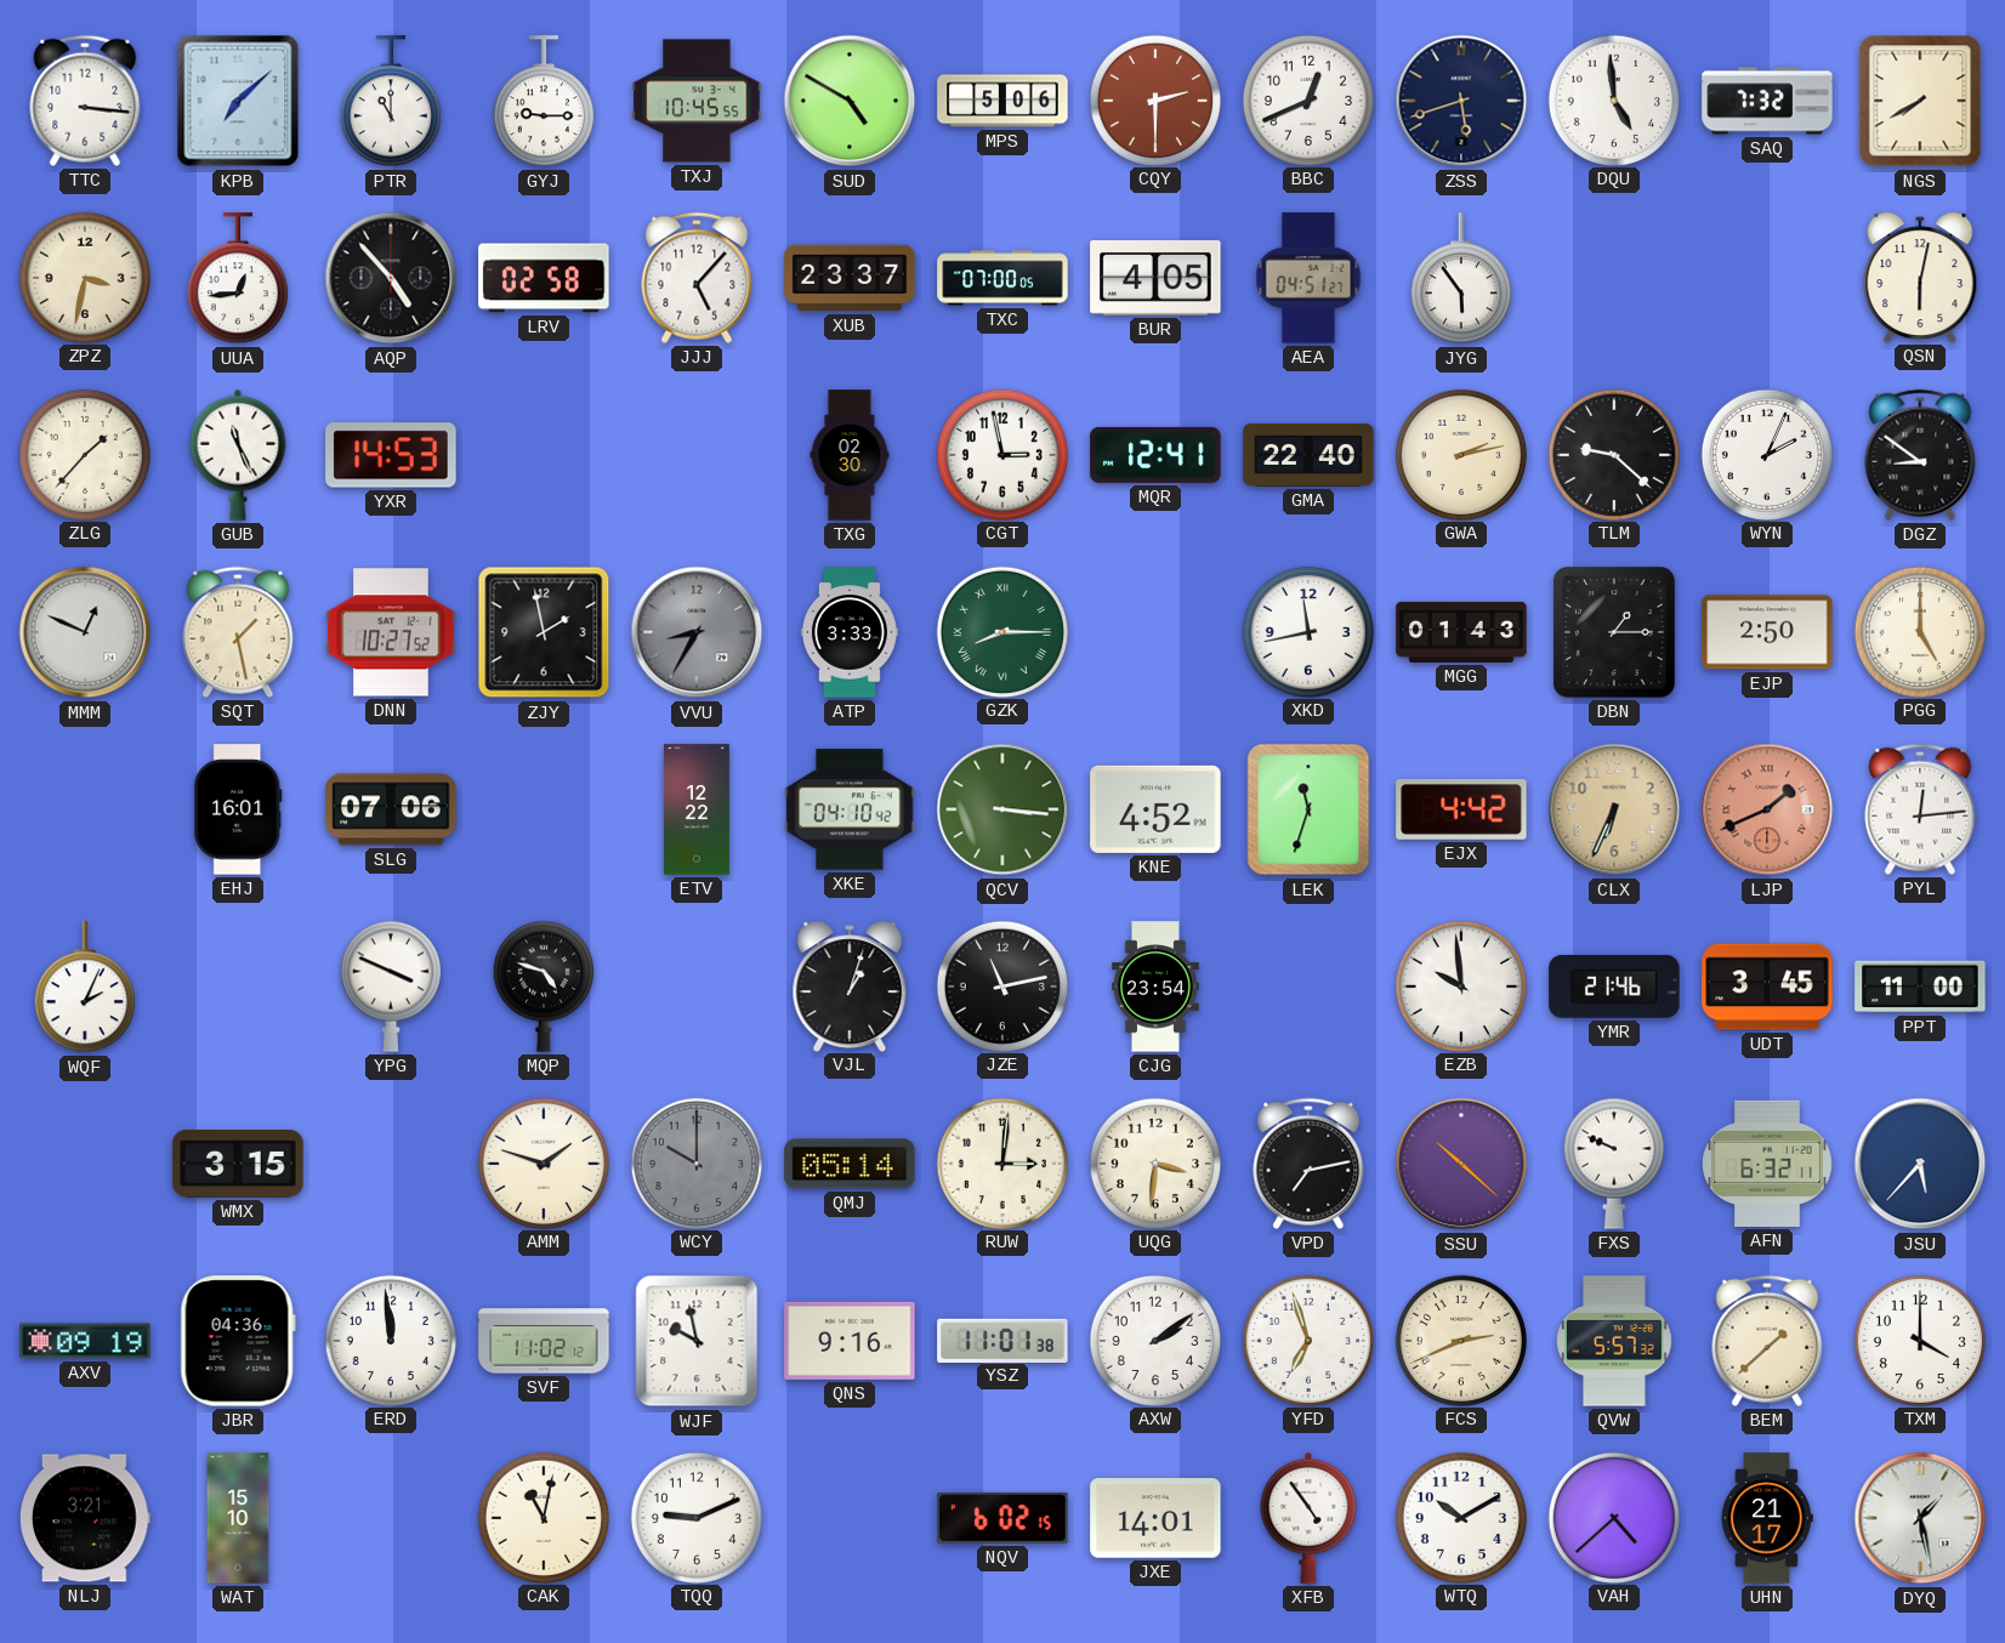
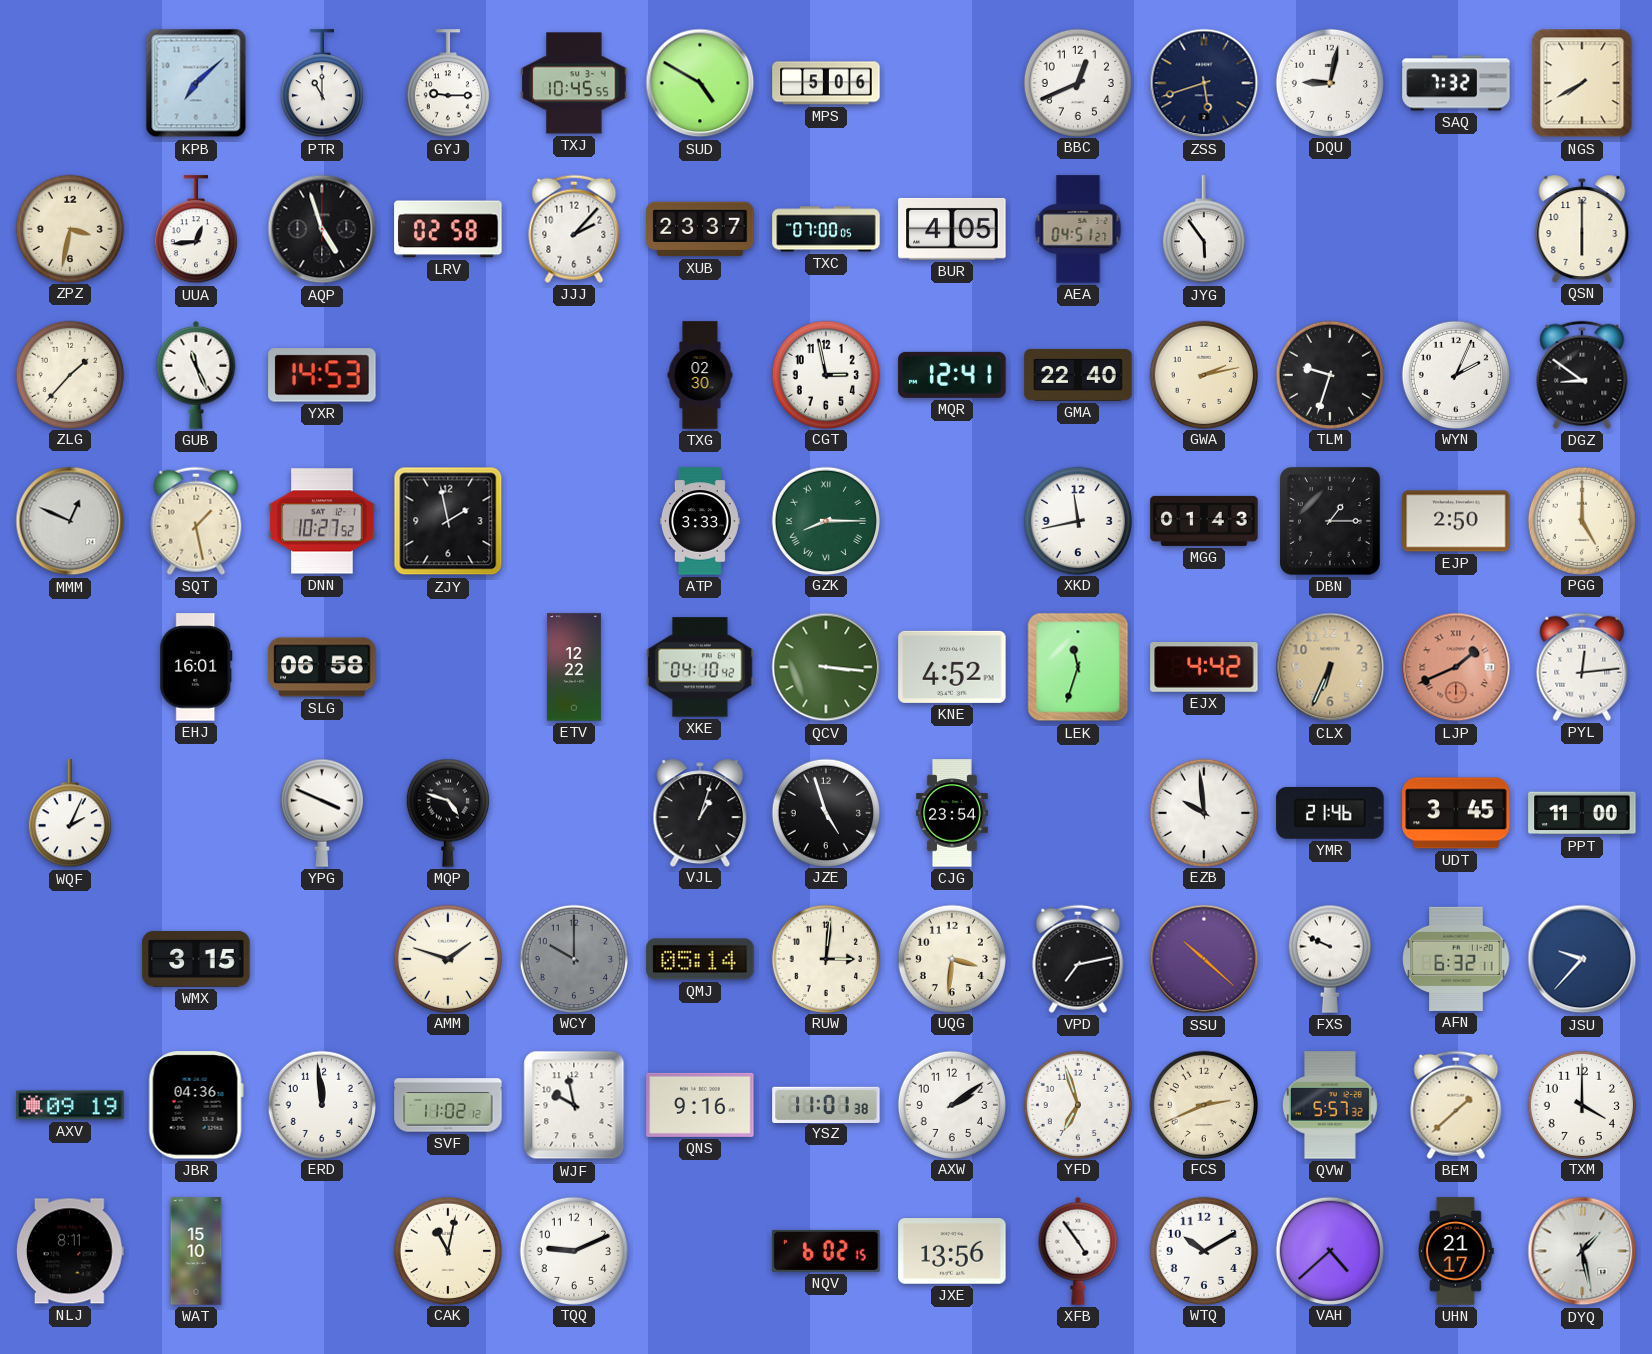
TTC: 3:16 -> none
CQY: 2:30 -> none
DQU: 4:59 -> 9:02
AQP: 4:53 -> 4:57
JJJ: 5:07 -> 2:07
QSN: 6:02 -> 6:00
TLM: 9:22 -> 9:33
VVU: 8:35 -> none
SLG: 07:06 -> 06:58
JZE: 11:13 -> 4:57
JSU: 5:37 -> 9:37
NLJ: 3:21 -> 8:11
JXE: 14:01 -> 13:56
